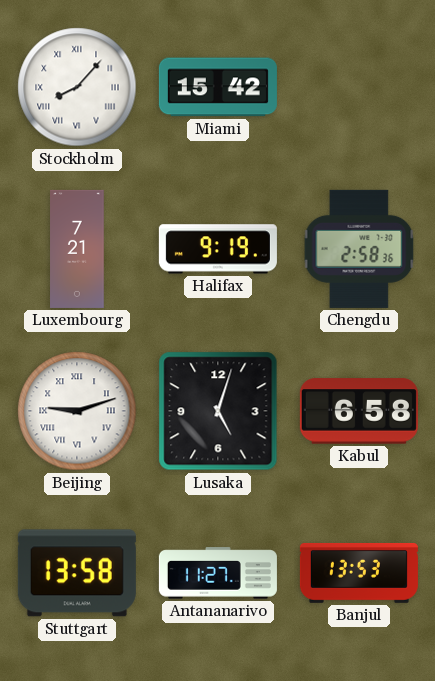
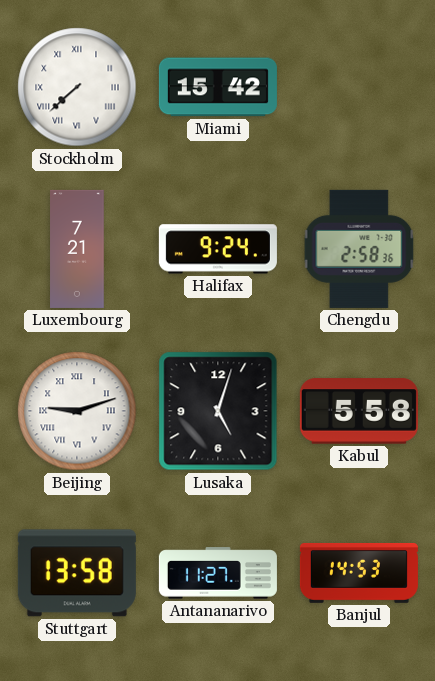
Stockholm: 8:07 -> 7:38
Halifax: 9:19 -> 9:24
Kabul: 6:58 -> 5:58
Banjul: 13:53 -> 14:53
